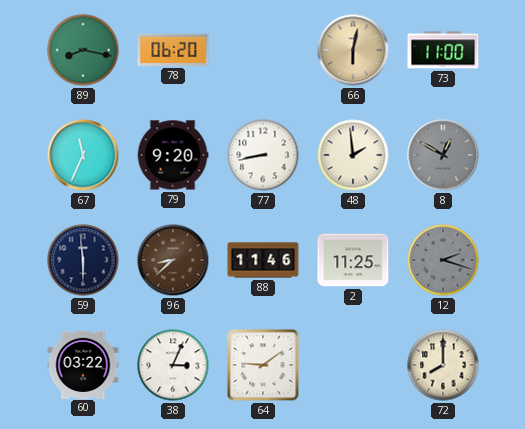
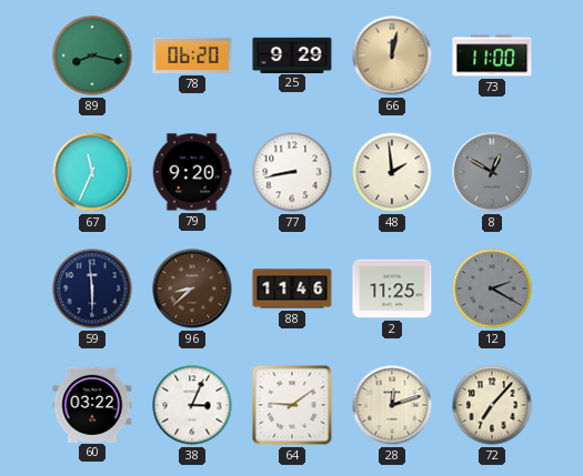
25: none -> 9:29
66: 6:02 -> 12:02
12: 2:18 -> 2:20
28: none -> 12:12
72: 8:00 -> 7:07
